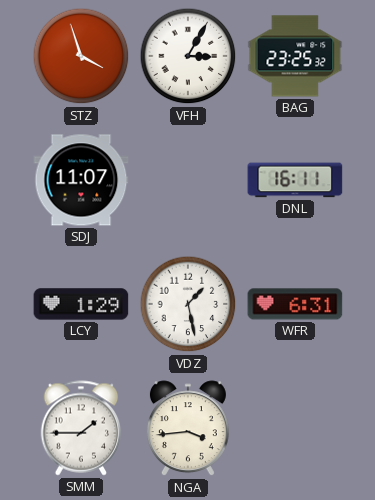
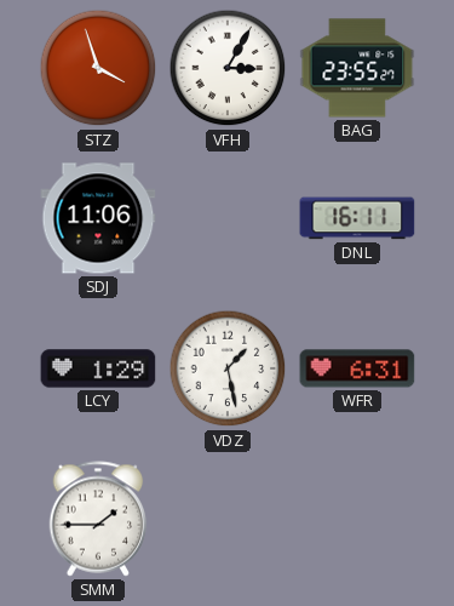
BAG: 23:25 -> 23:55
SDJ: 11:07 -> 11:06
NGA: 3:44 -> none
